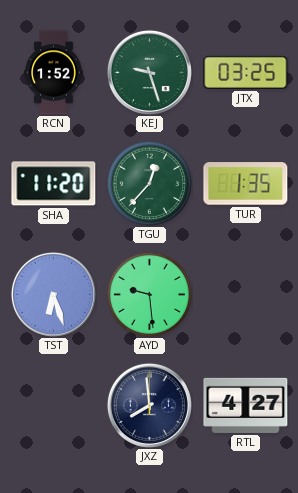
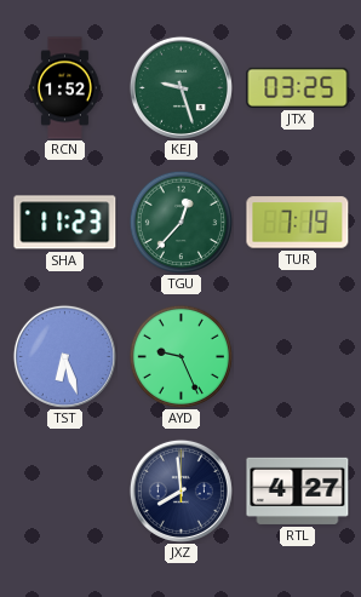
SHA: 11:20 -> 11:23
TUR: 1:35 -> 7:19
AYD: 9:29 -> 9:26
